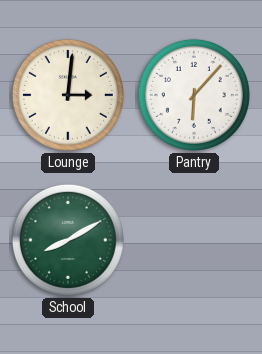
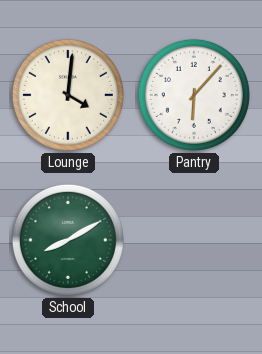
Lounge: 3:01 -> 4:01
